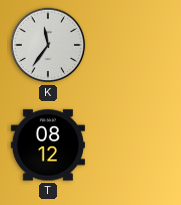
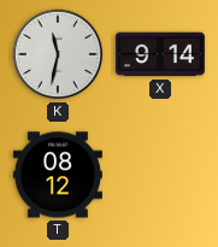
K: 11:36 -> 11:32
X: none -> 9:14
